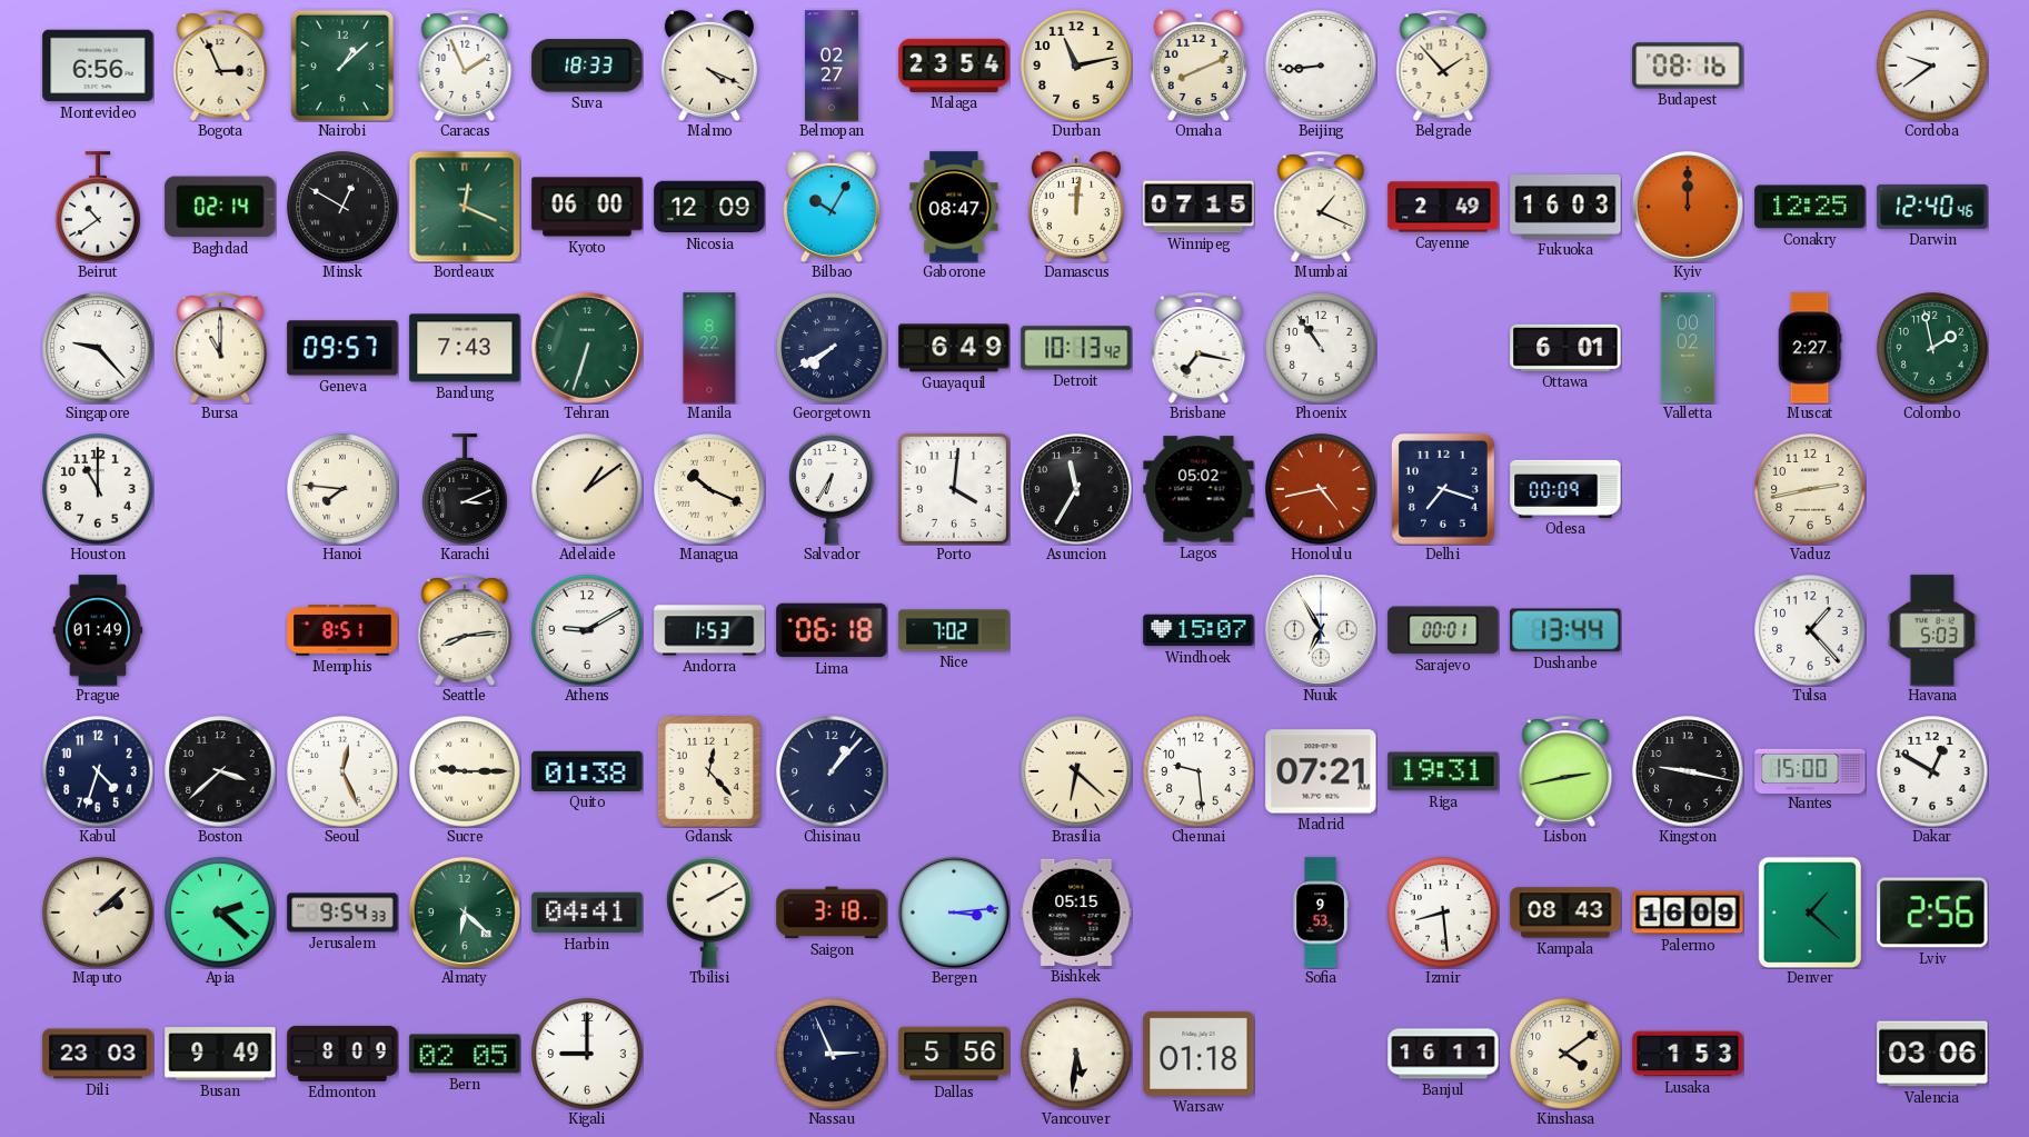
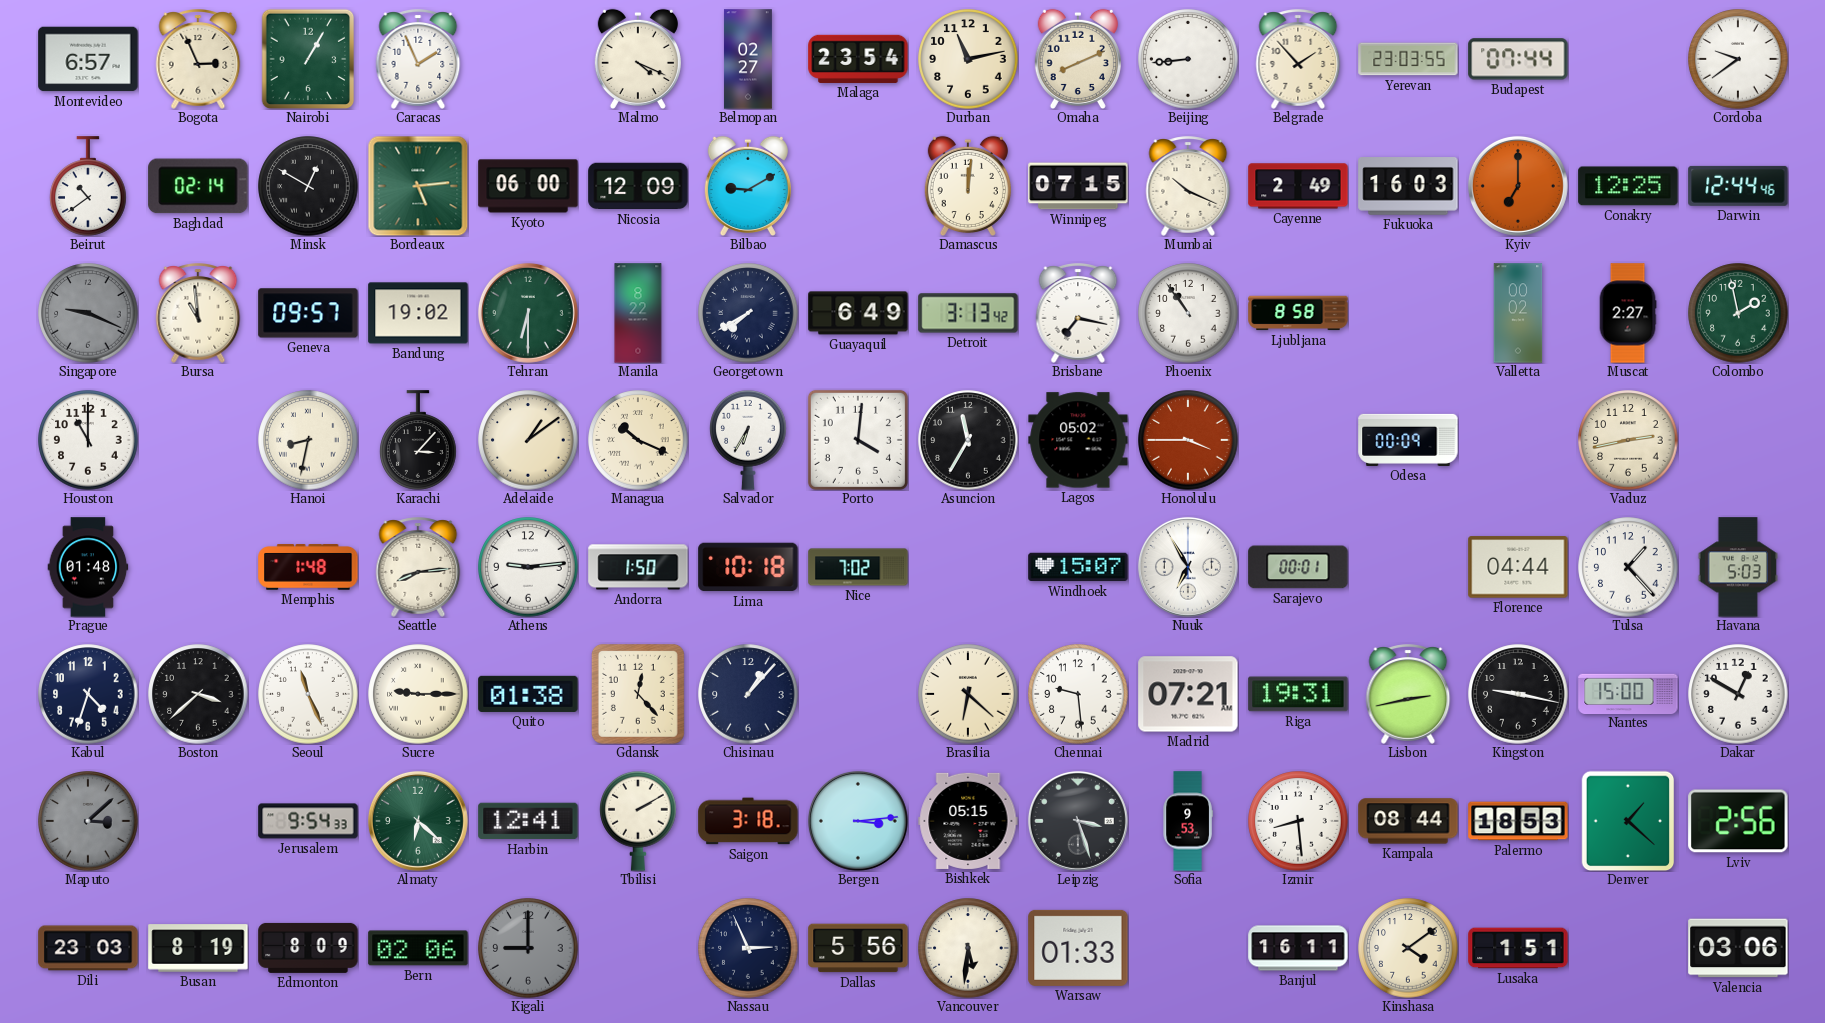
Montevideo: 6:56 -> 6:57
Nairobi: 1:08 -> 1:05
Suva: 18:33 -> none
Yerevan: none -> 23:03
Budapest: 08:16 -> 07:44
Bordeaux: 12:19 -> 5:14
Bilbao: 10:05 -> 9:10
Gaborone: 08:47 -> none
Mumbai: 1:19 -> 10:19
Kyiv: 12:00 -> 7:00
Darwin: 12:40 -> 12:44
Singapore: 9:23 -> 9:19
Singapore dial: white -> grey
Bursa: 11:00 -> 10:59
Bandung: 7:43 -> 19:02
Tehran: 6:33 -> 6:30
Detroit: 10:13 -> 3:13
Ljubljana: none -> 8:58
Ottawa: 6:01 -> none
Hanoi: 7:46 -> 8:32
Karachi: 3:11 -> 3:07
Honolulu: 4:43 -> 3:45
Delhi: 7:18 -> none
Prague: 01:49 -> 01:48
Memphis: 8:51 -> 1:48
Athens: 9:10 -> 9:14
Andorra: 1:53 -> 1:50
Lima: 06:18 -> 10:18
Dushanbe: 13:44 -> none
Florence: none -> 04:44
Seoul: 12:26 -> 11:26
Maputo: 2:08 -> 3:08
Maputo dial: cream -> grey
Apia: 2:22 -> none
Harbin: 04:41 -> 12:41
Leipzig: none -> 3:27
Kampala: 08:43 -> 08:44
Palermo: 16:09 -> 18:53
Busan: 9:49 -> 8:19
Bern: 02:05 -> 02:06
Kigali dial: white -> grey
Warsaw: 01:18 -> 01:33
Lusaka: 1:53 -> 1:51
